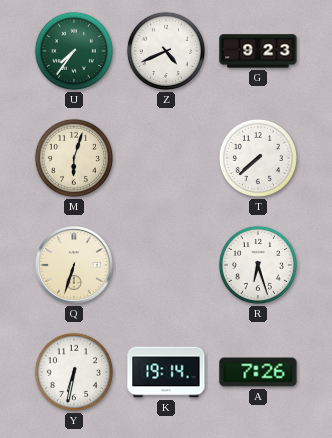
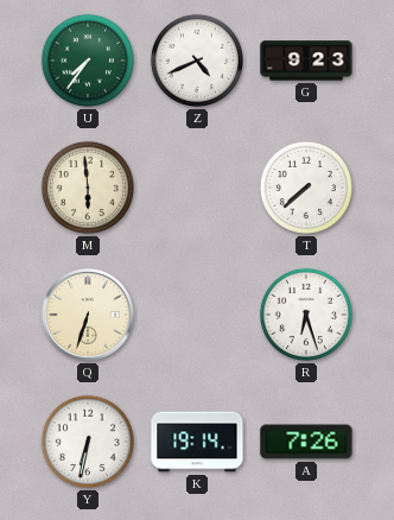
M: 6:03 -> 5:59
